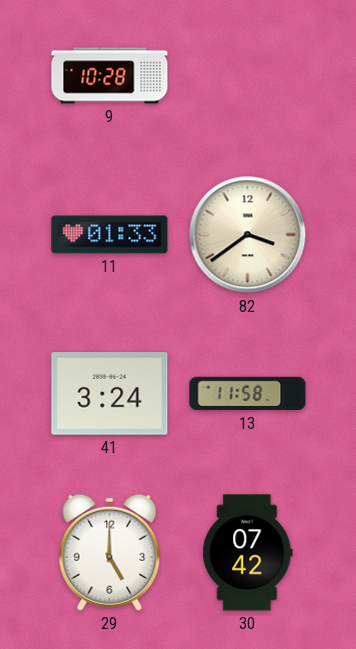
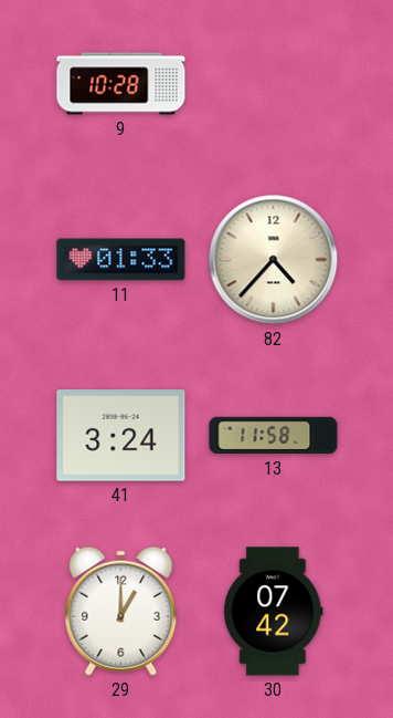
82: 3:39 -> 4:37
29: 5:00 -> 1:00
